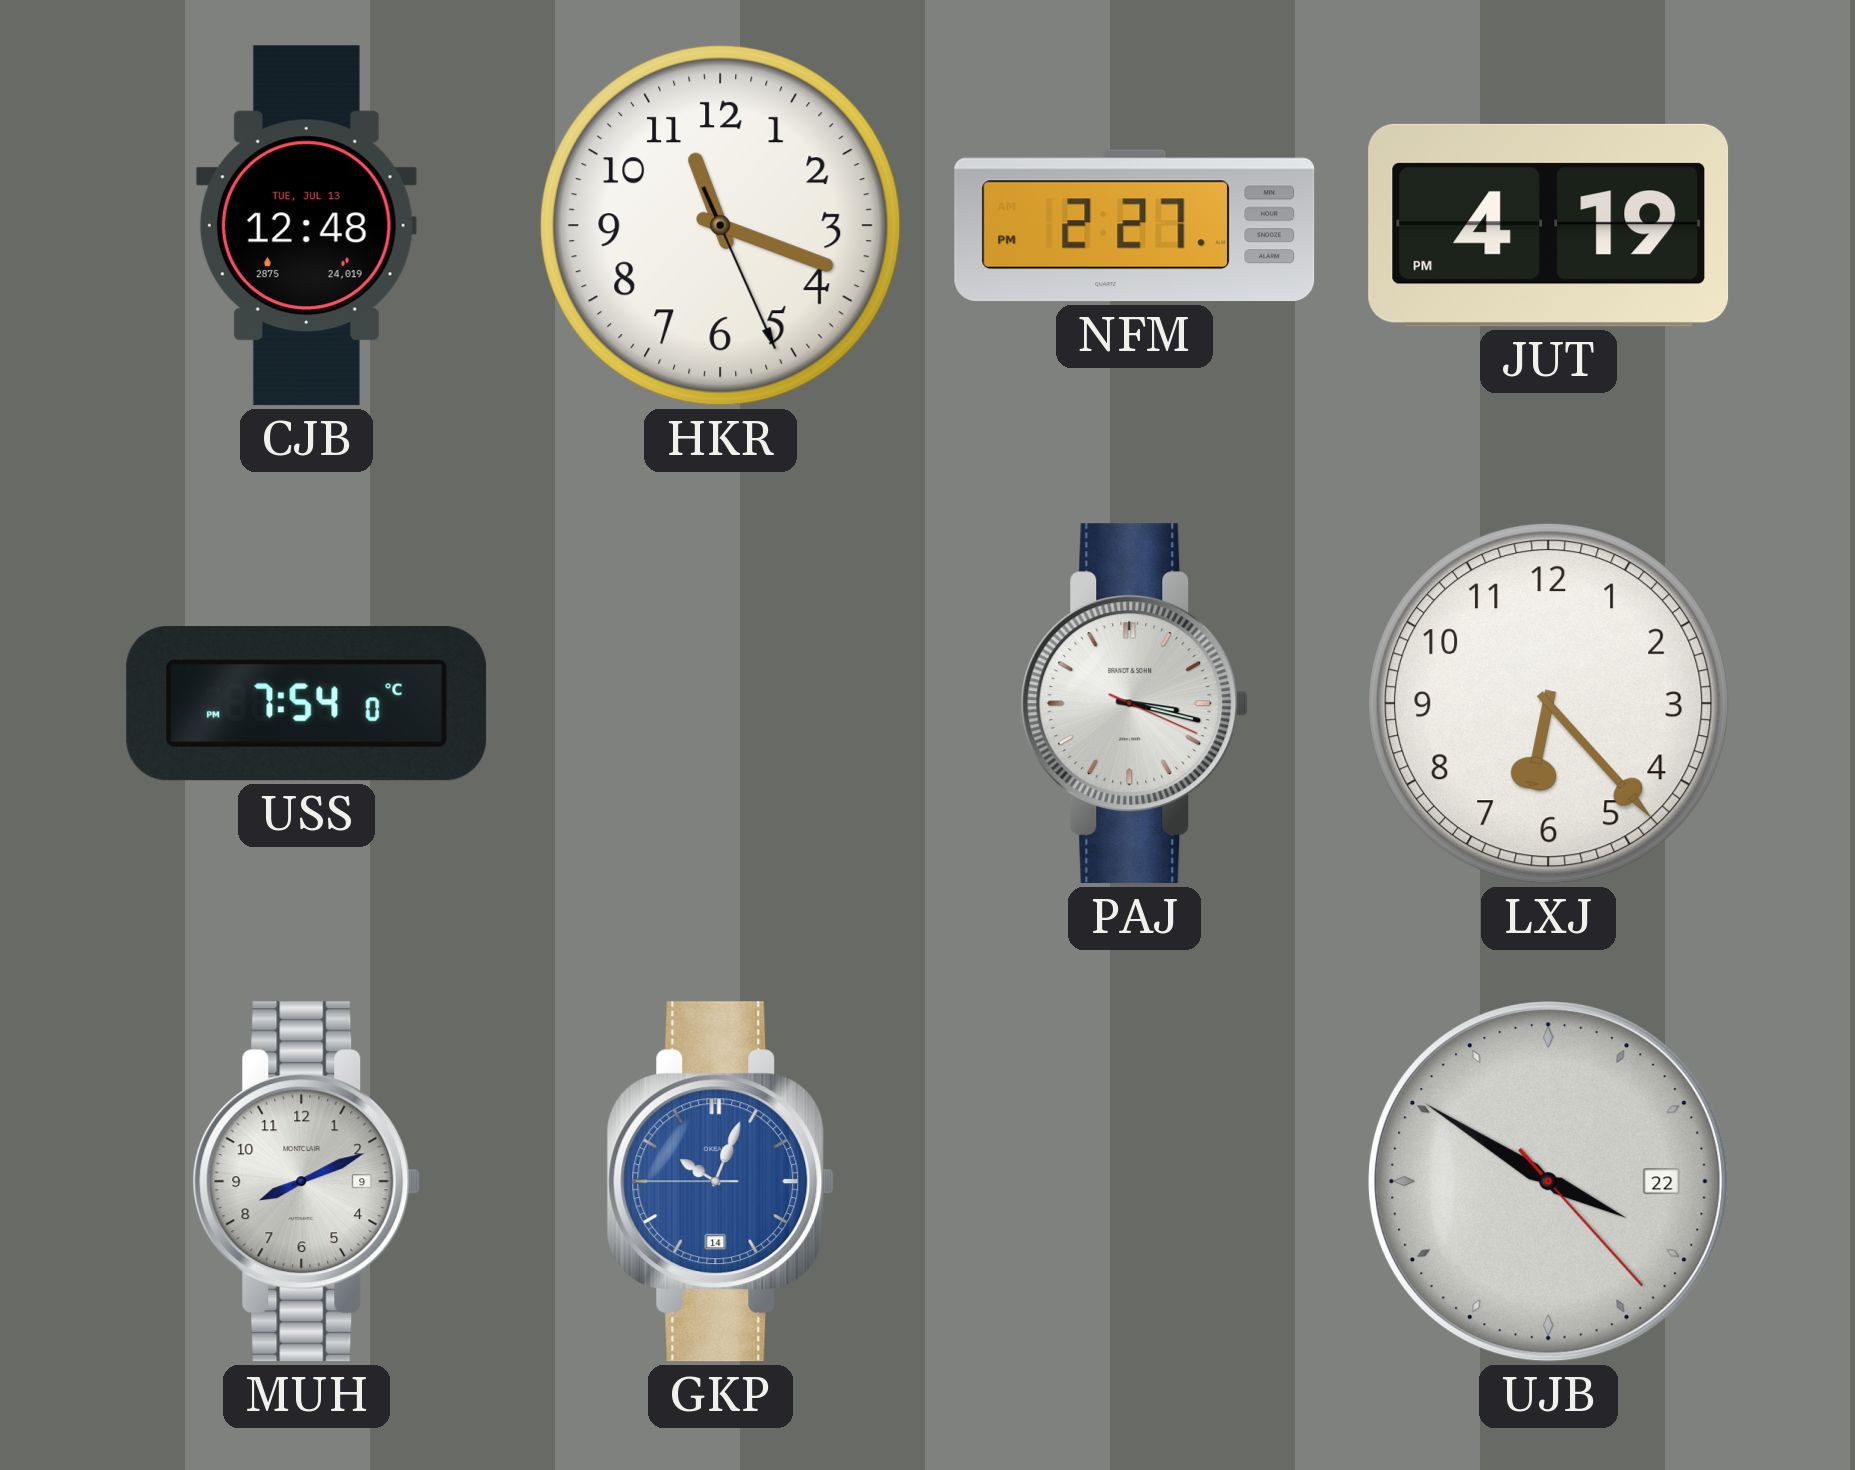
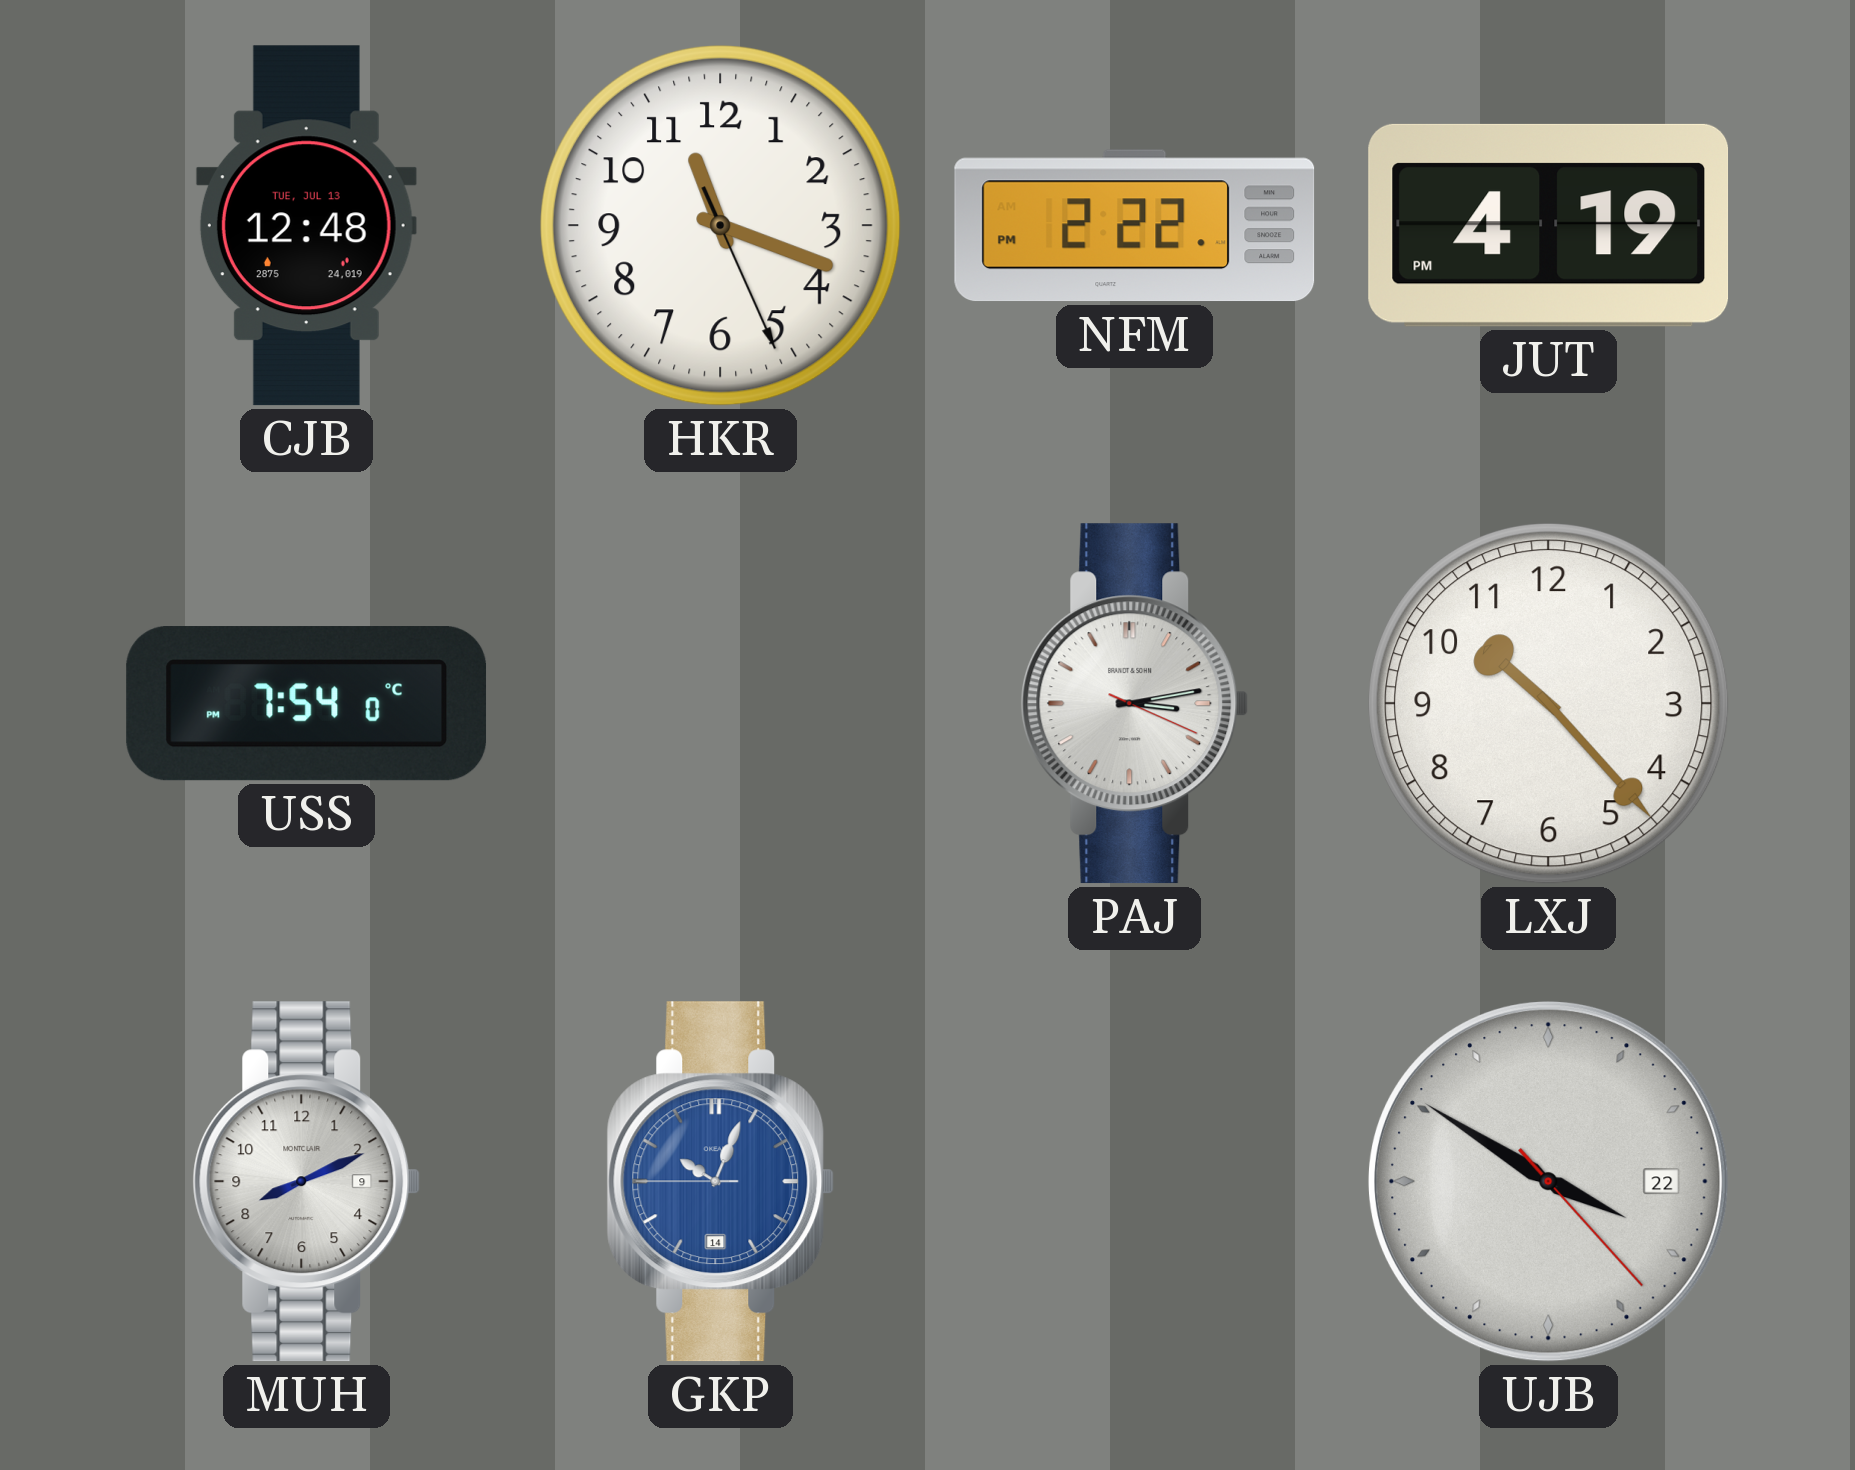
NFM: 2:27 -> 2:22
PAJ: 3:17 -> 3:13
LXJ: 6:23 -> 10:23
